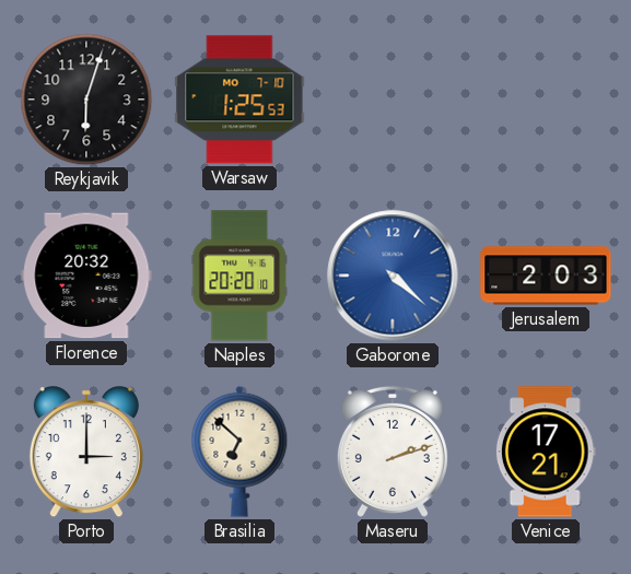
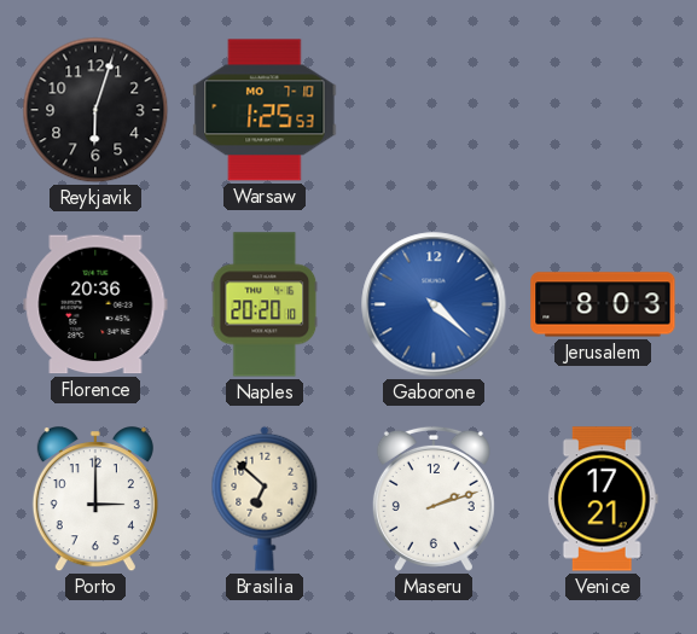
Florence: 20:32 -> 20:36
Jerusalem: 2:03 -> 8:03
